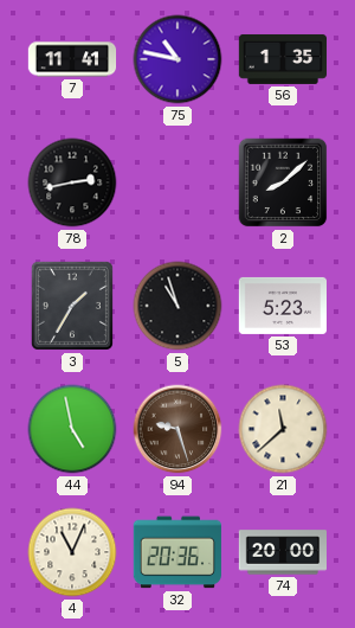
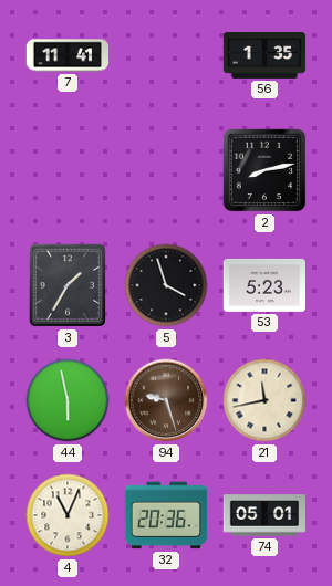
75: 10:47 -> none
78: 2:43 -> none
2: 8:08 -> 8:13
5: 10:57 -> 3:57
44: 4:58 -> 5:58
21: 11:38 -> 11:43
74: 20:00 -> 05:01
